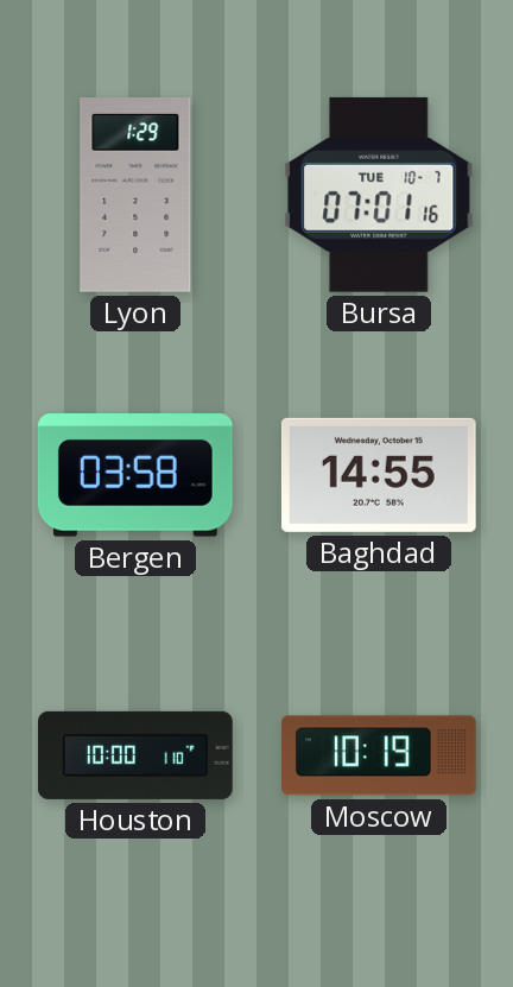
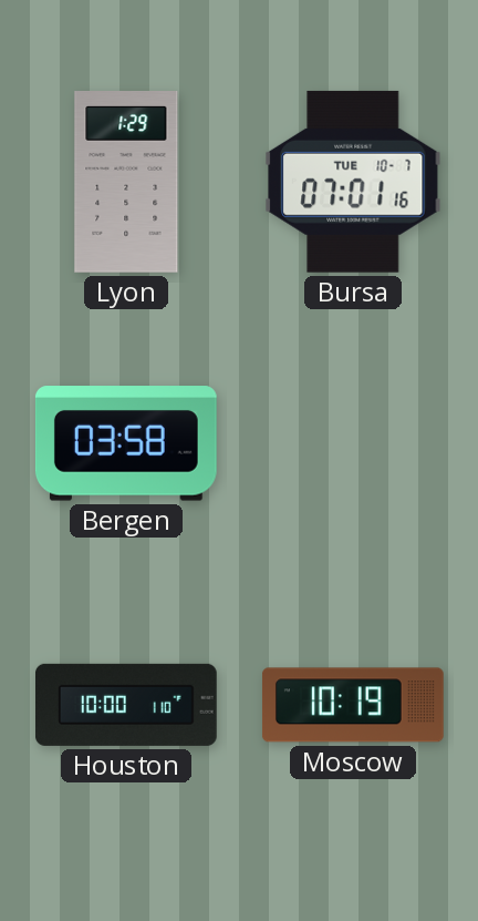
Baghdad: 14:55 -> none
